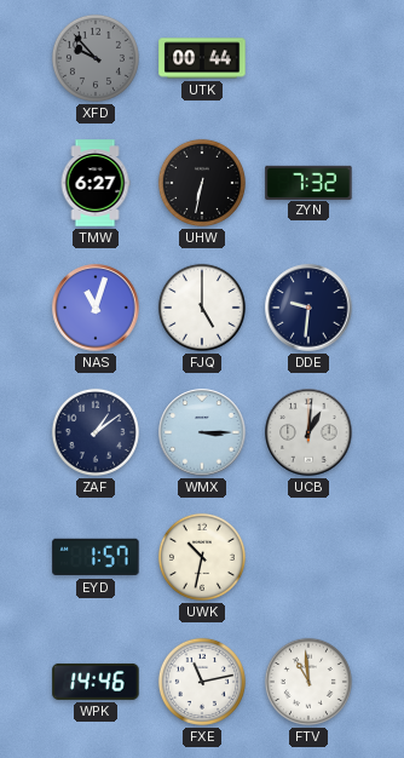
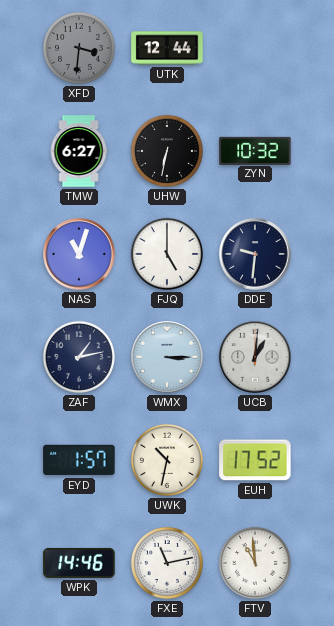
XFD: 9:53 -> 3:31
UTK: 00:44 -> 12:44
ZYN: 7:32 -> 10:32
ZAF: 1:09 -> 1:13
EUH: none -> 17:52
